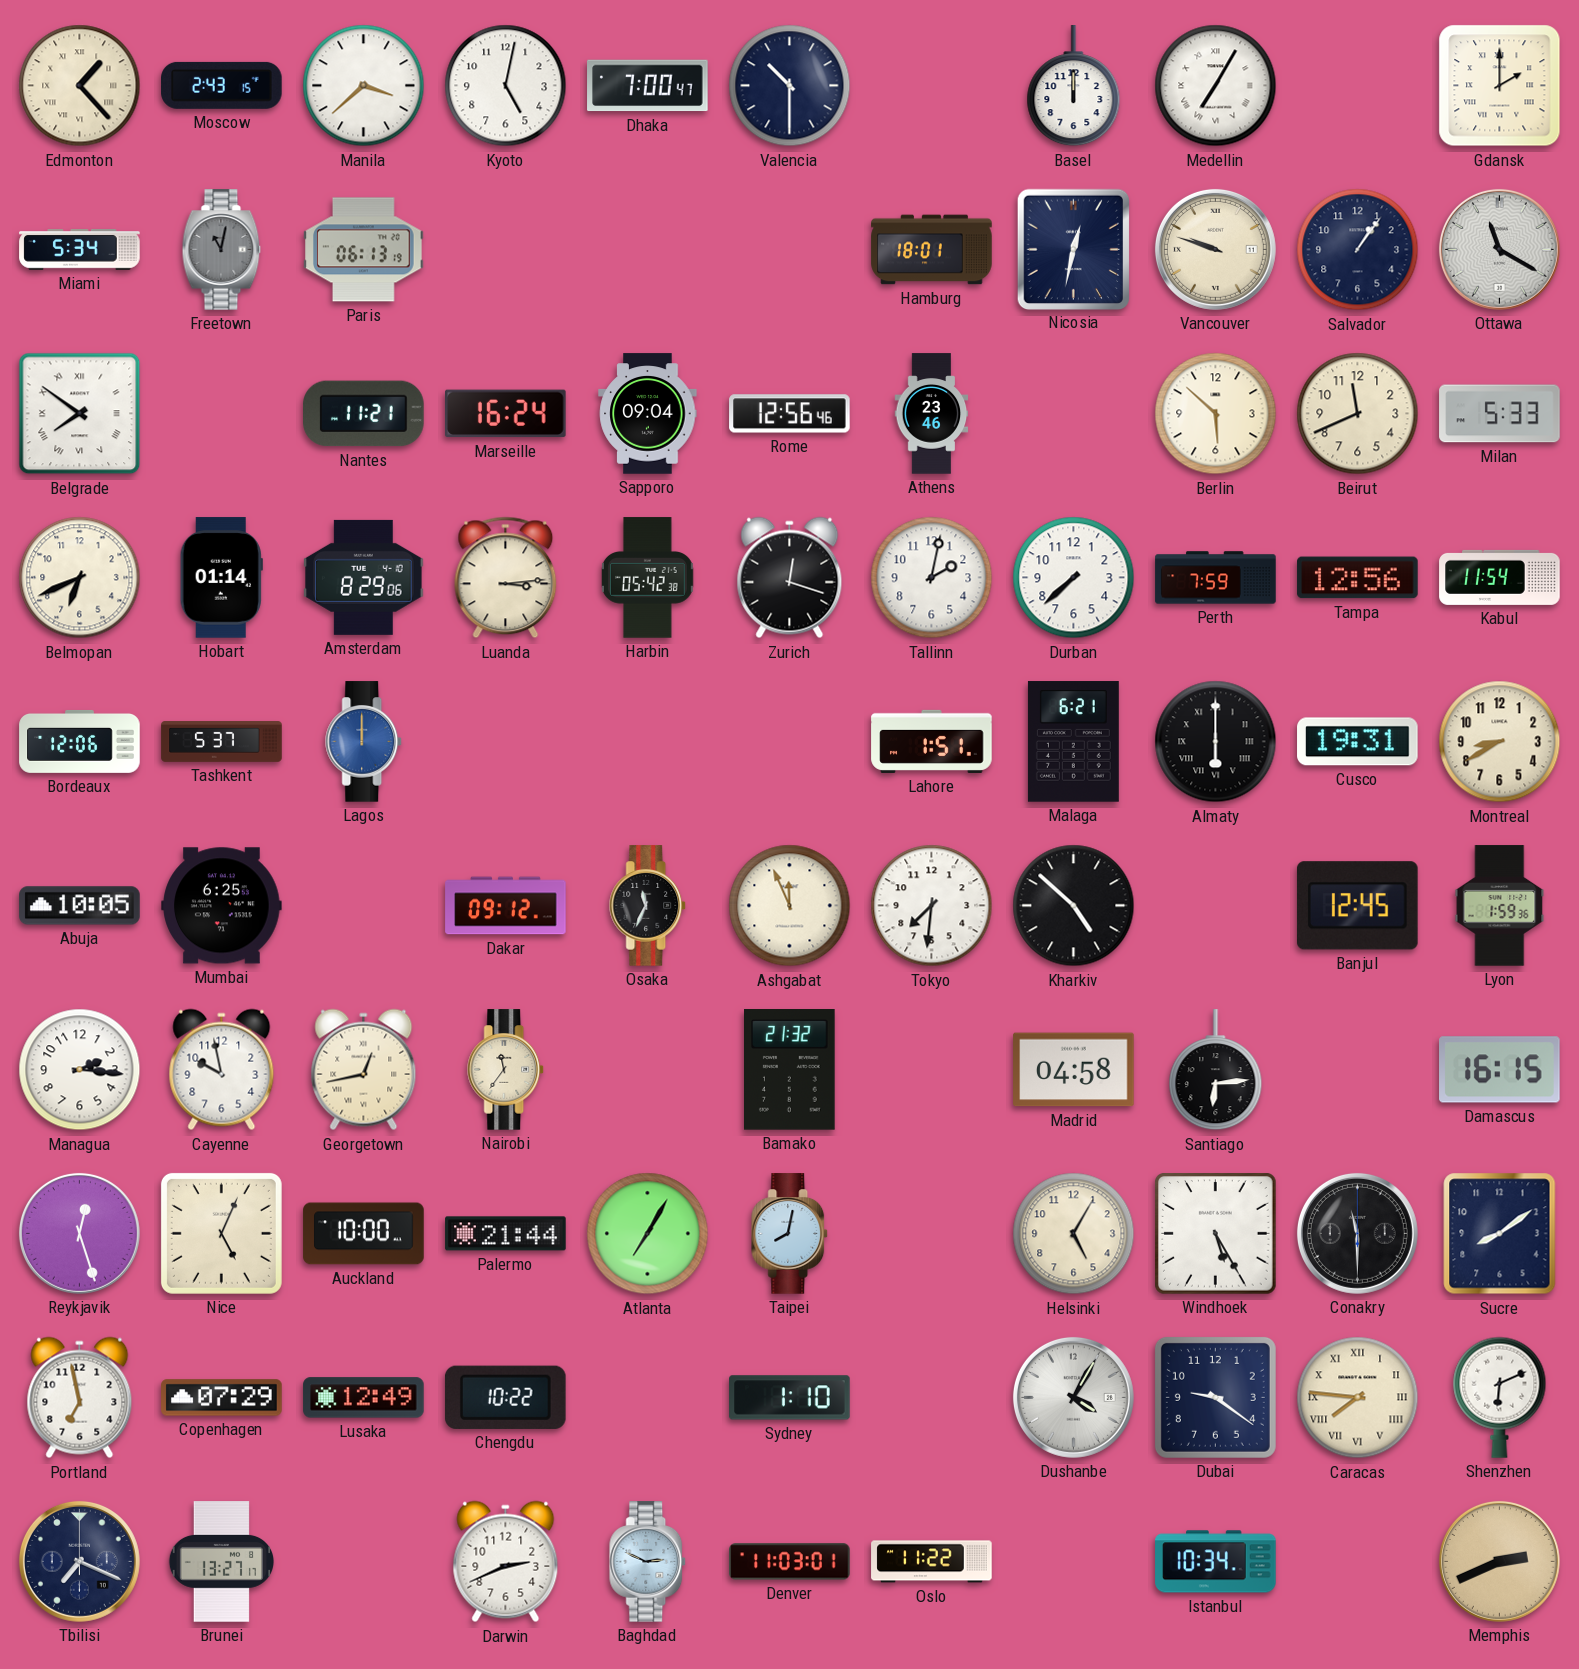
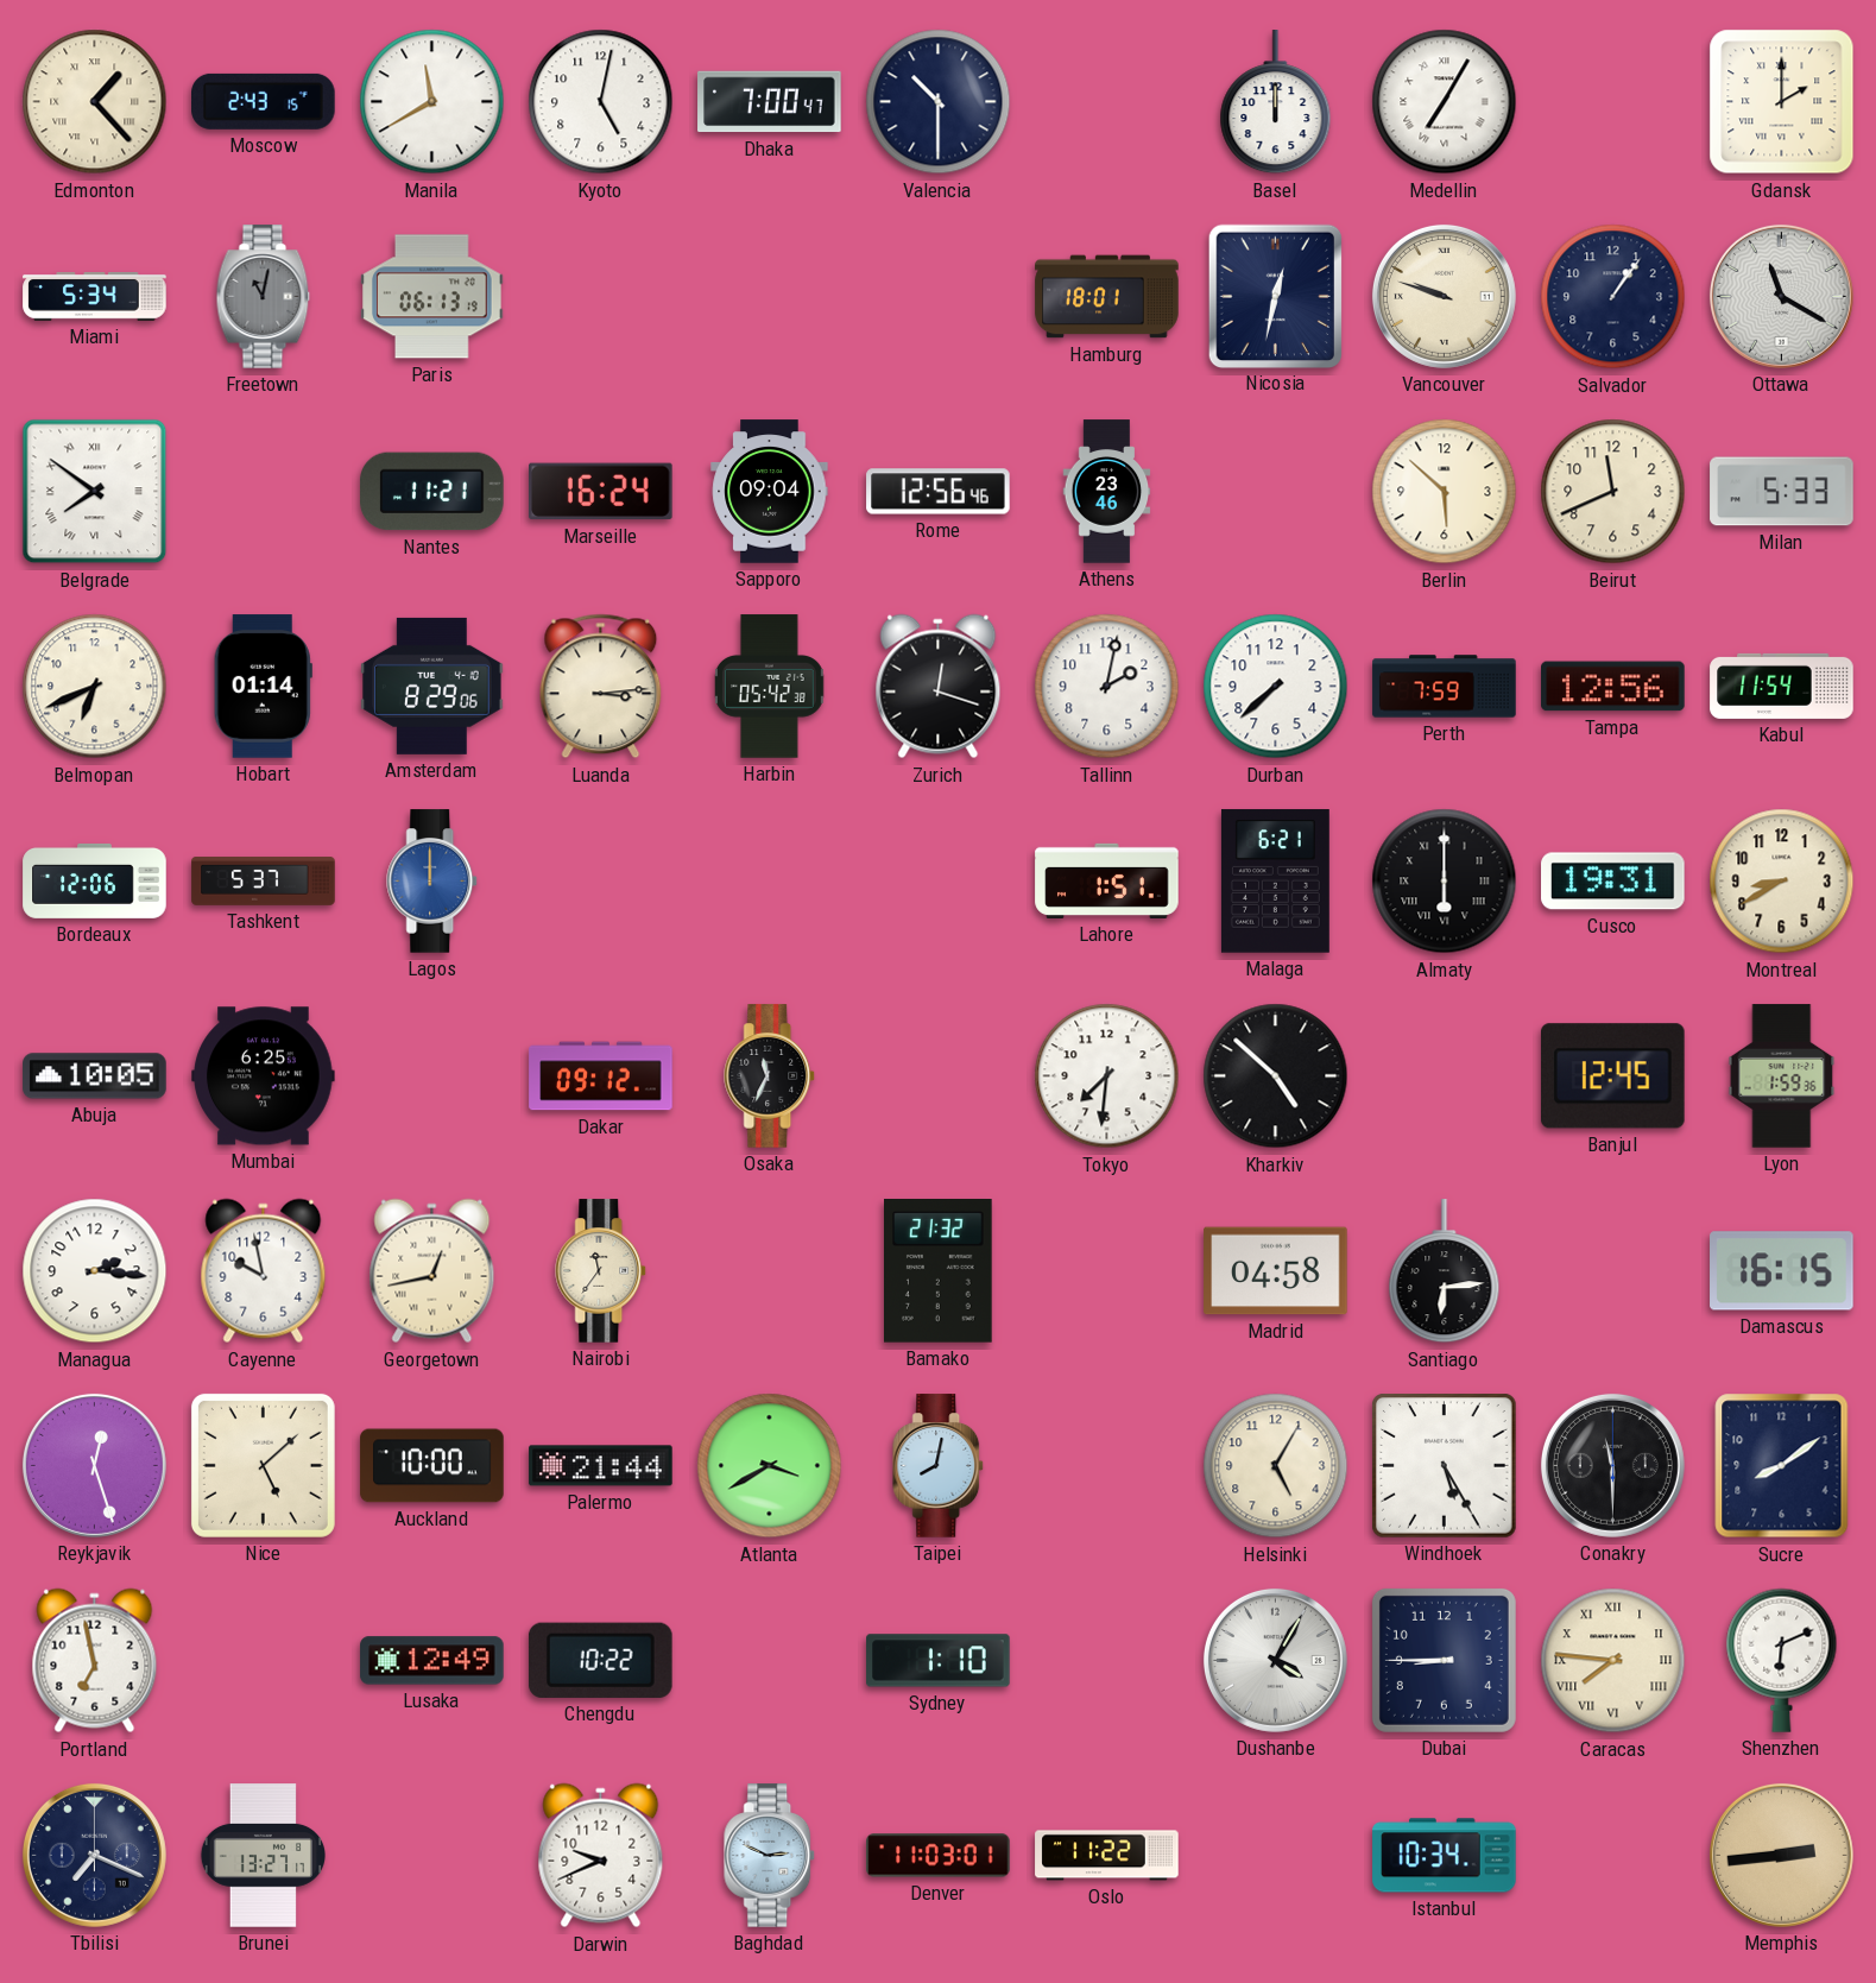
Manila: 3:38 -> 11:40
Ashgabat: 11:56 -> none
Nice: 5:04 -> 5:08
Atlanta: 7:05 -> 3:40
Copenhagen: 07:29 -> none
Dubai: 9:21 -> 8:45
Darwin: 2:41 -> 9:41
Memphis: 2:41 -> 2:44
